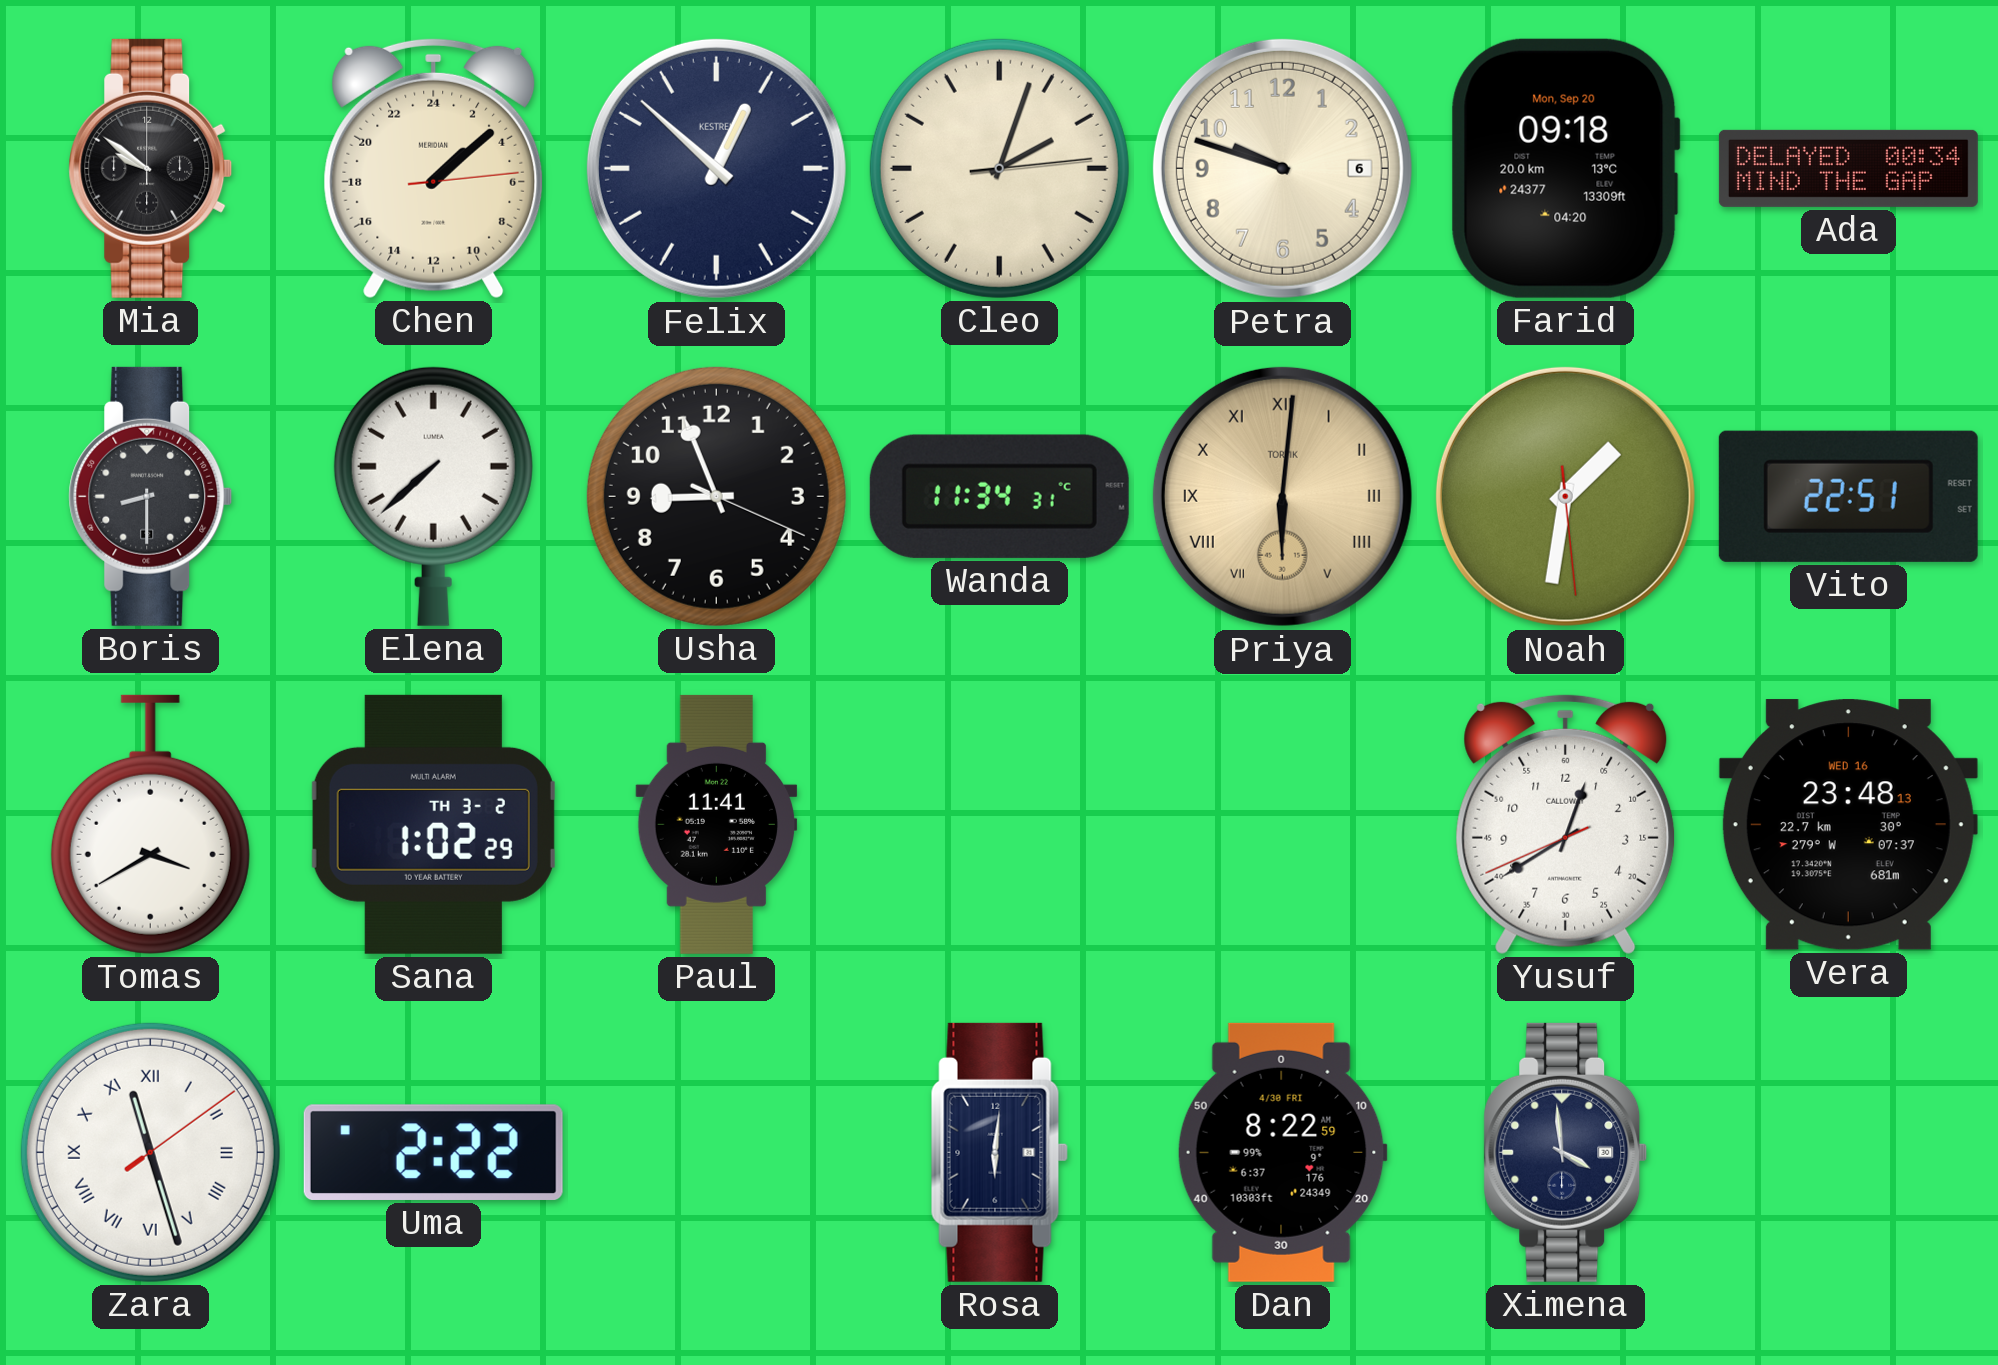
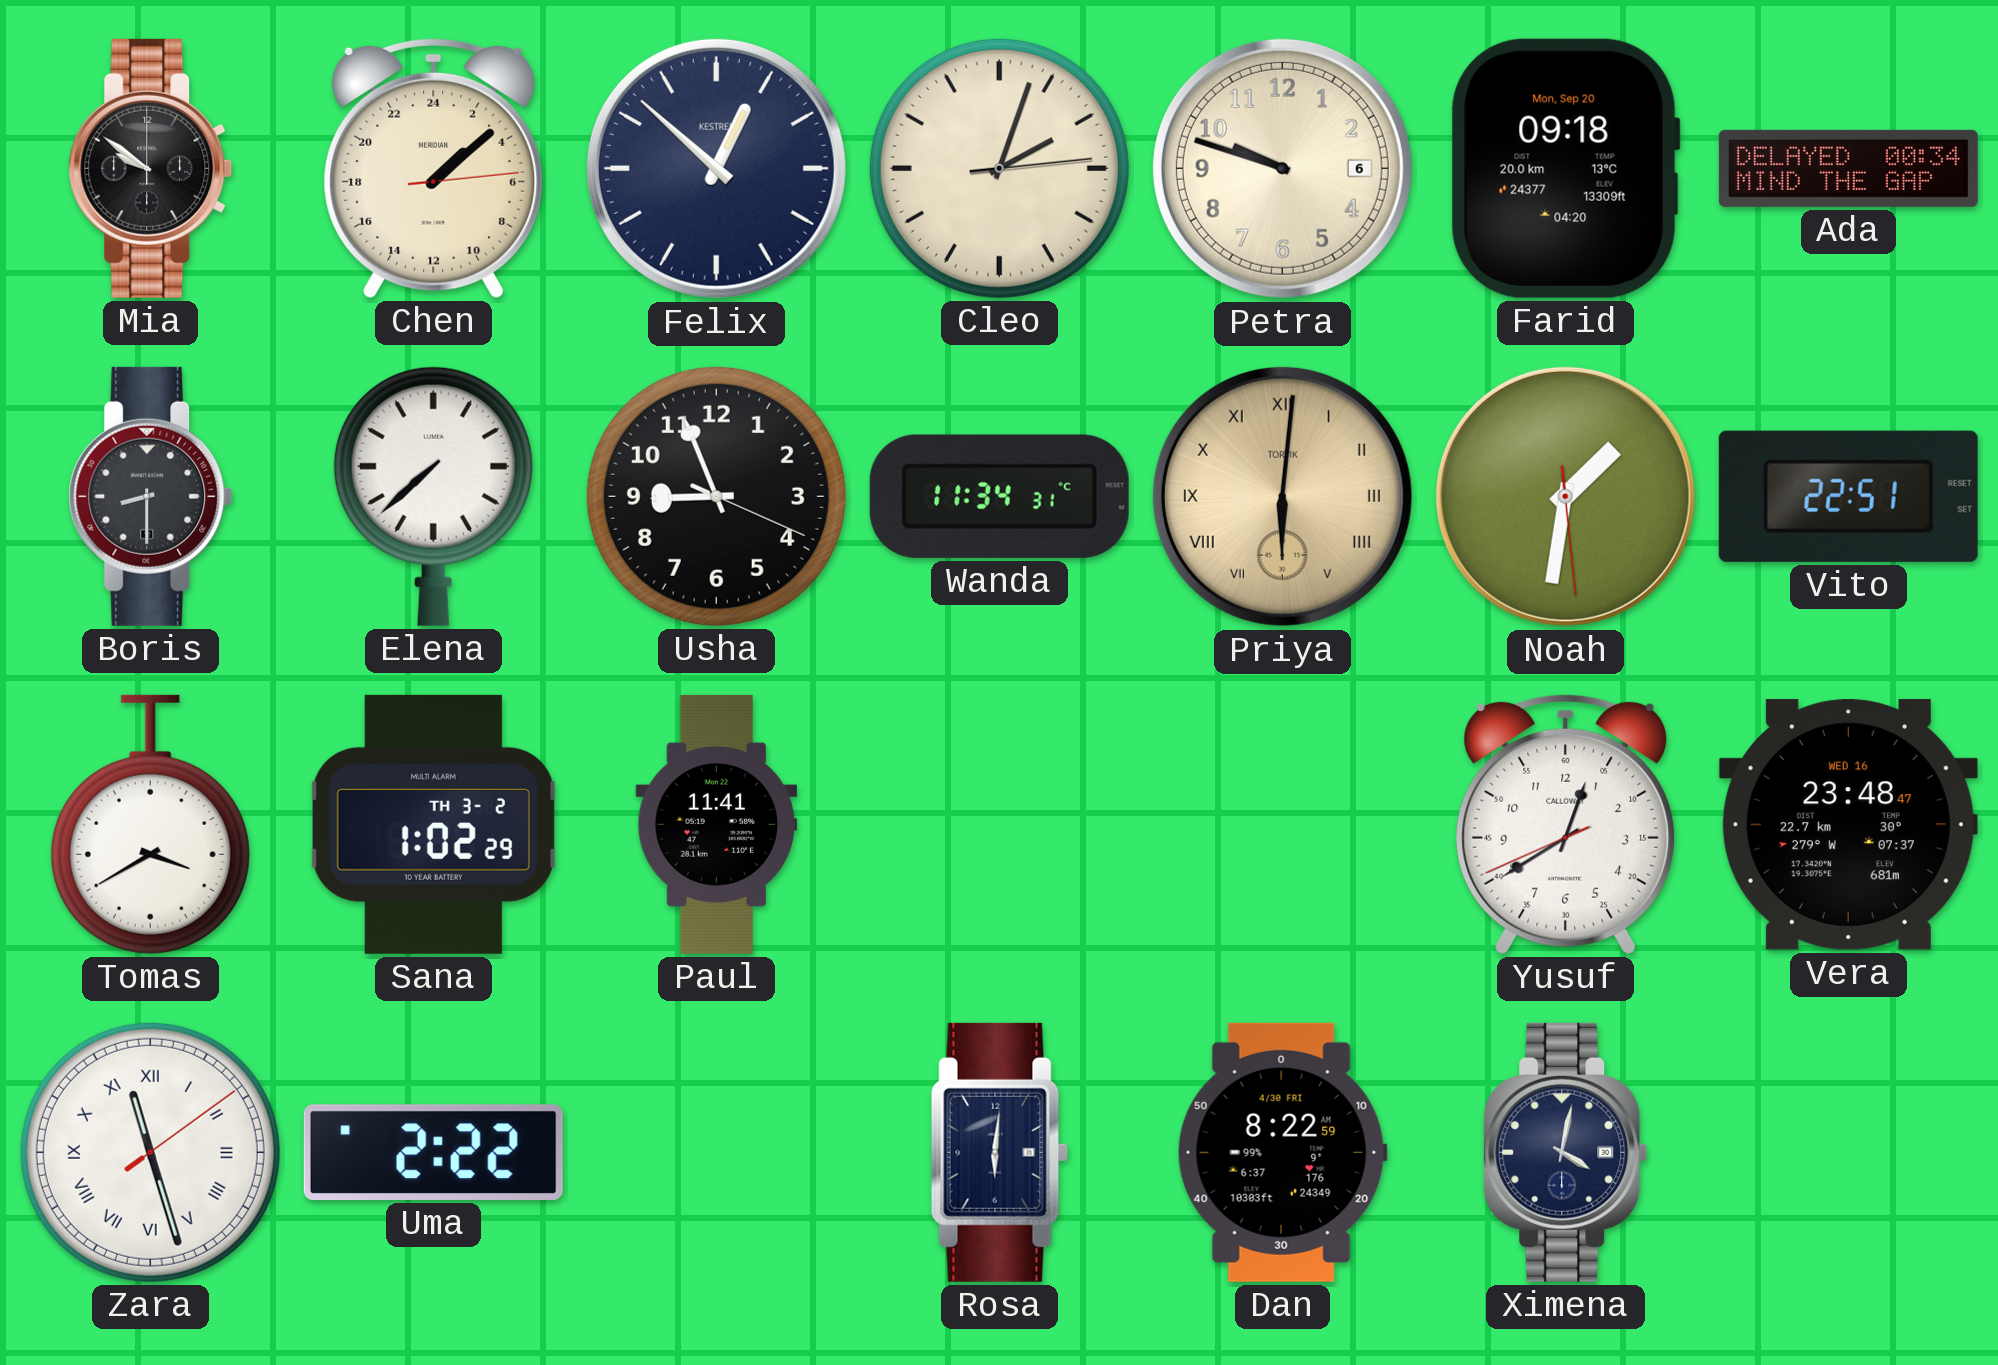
Vera: 23:48:13 -> 23:48:47
Ximena: 3:59 -> 4:02
